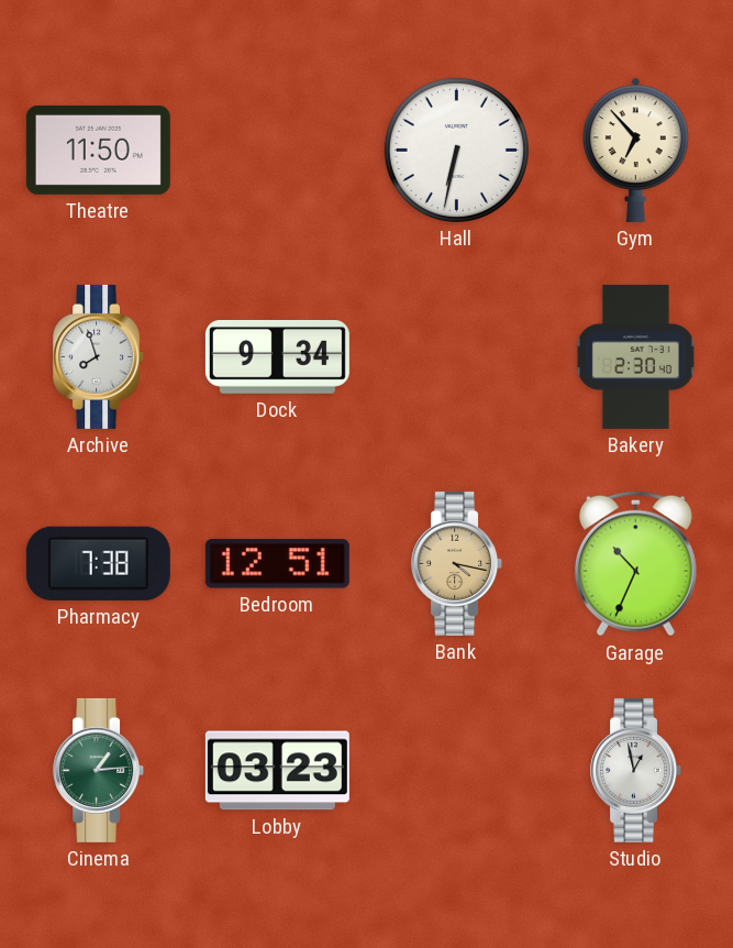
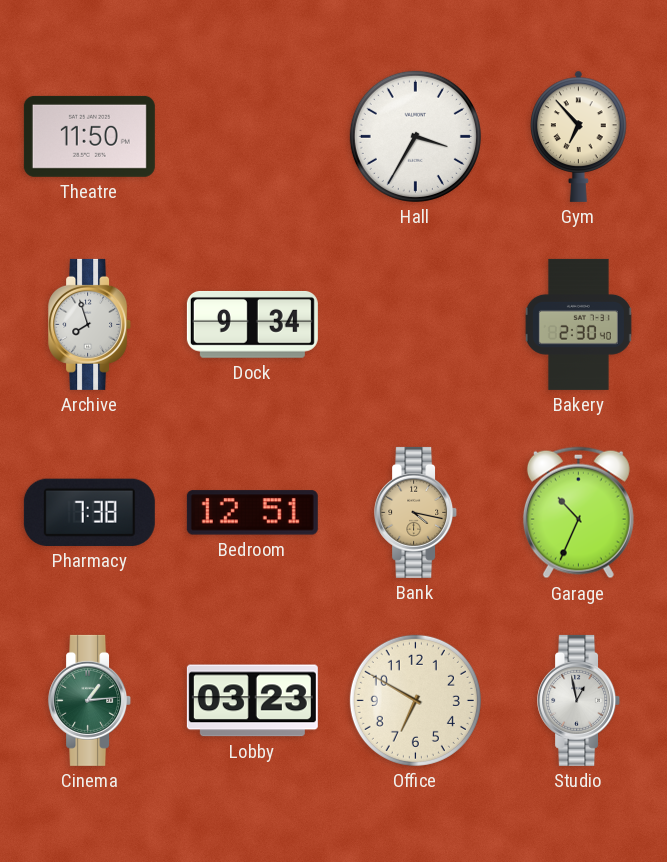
Hall: 6:32 -> 3:35
Office: none -> 6:50
